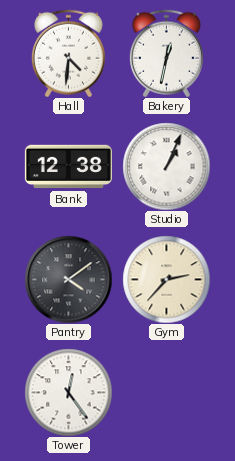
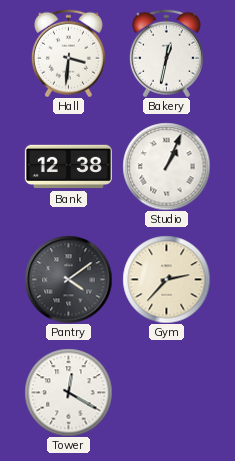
Hall: 4:31 -> 3:31
Tower: 12:24 -> 12:20
